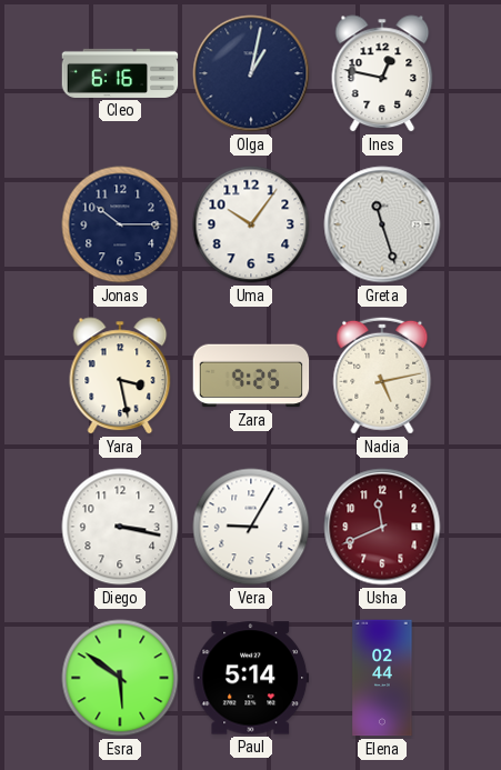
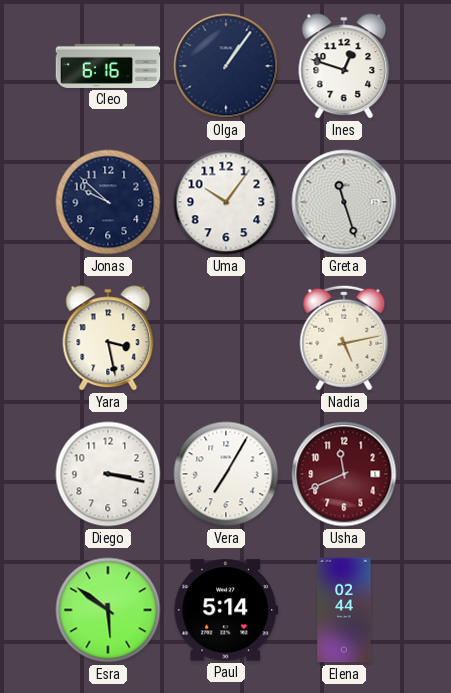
Olga: 1:02 -> 1:06
Ines: 12:47 -> 12:48
Jonas: 10:15 -> 9:52
Zara: 9:25 -> none
Vera: 9:05 -> 7:05
